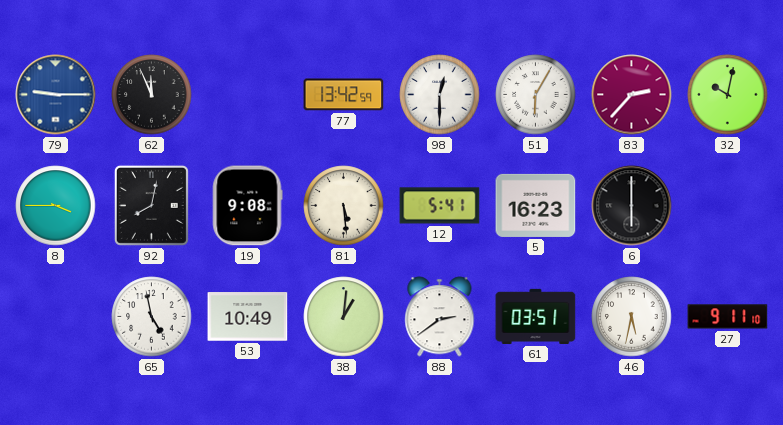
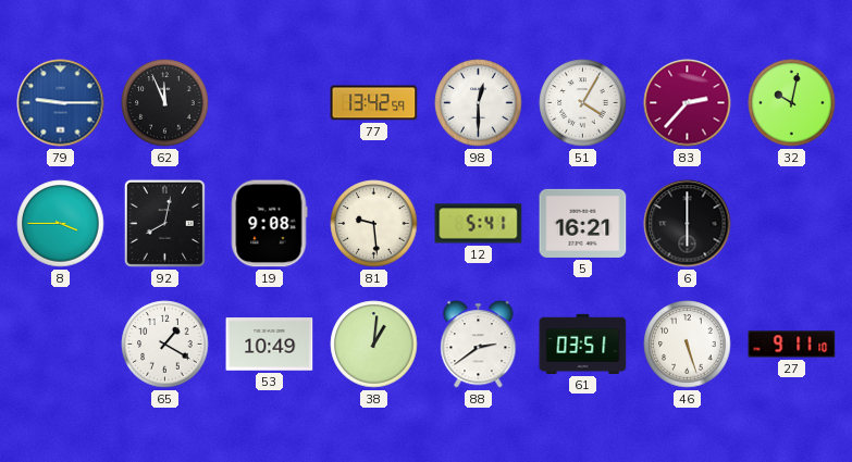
51: 6:05 -> 4:05
81: 5:29 -> 9:29
5: 16:23 -> 16:21
65: 4:58 -> 1:20
46: 5:32 -> 5:27
